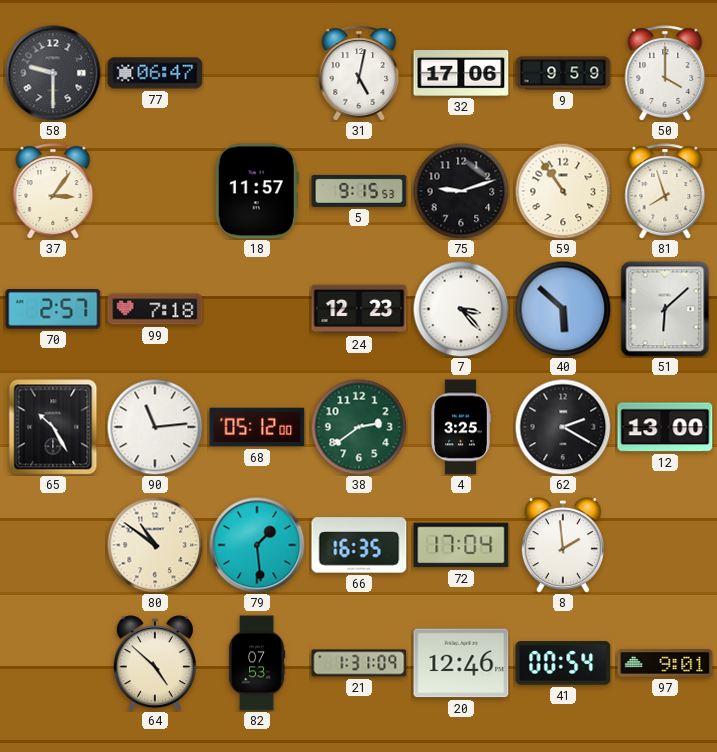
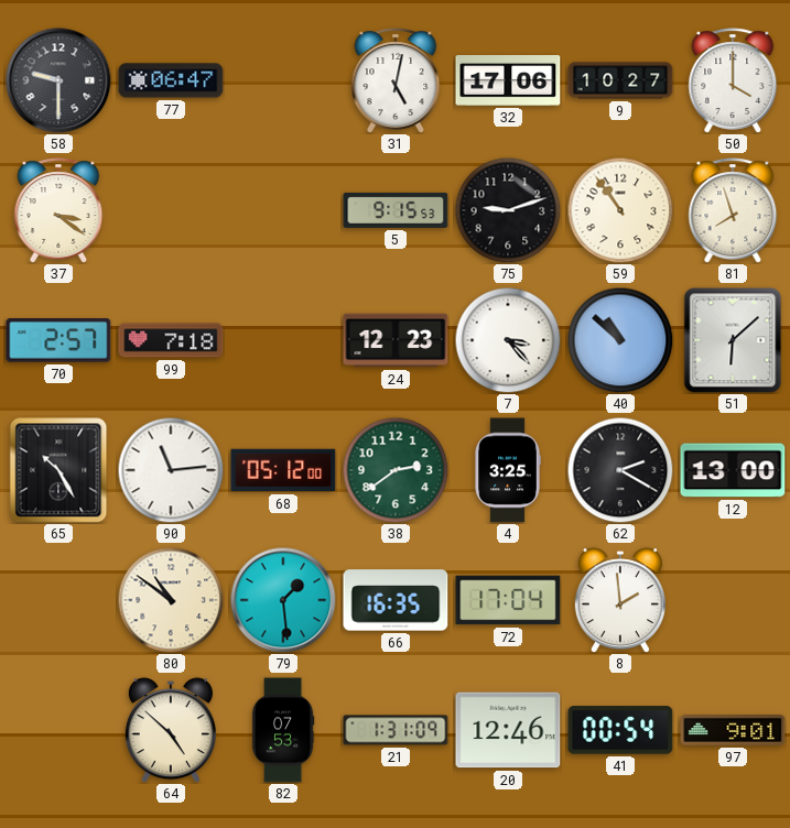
9: 9:59 -> 10:27
37: 3:06 -> 3:21
18: 11:57 -> none
40: 5:52 -> 10:52
